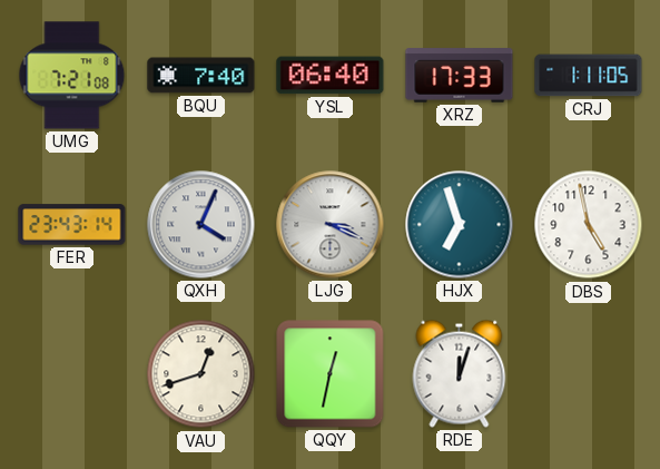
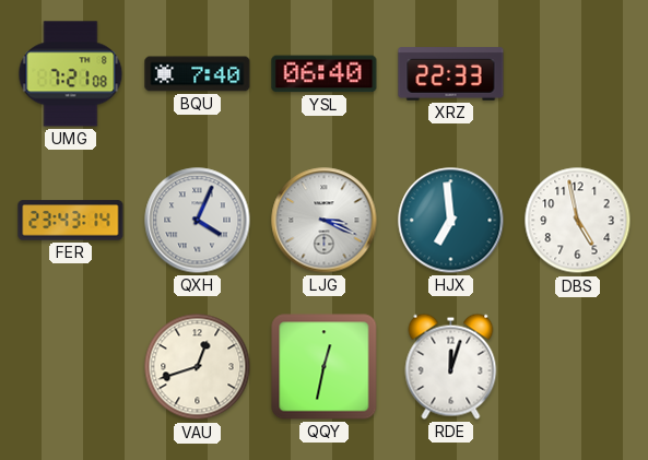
XRZ: 17:33 -> 22:33
CRJ: 1:11 -> none
HJX: 6:57 -> 6:59
